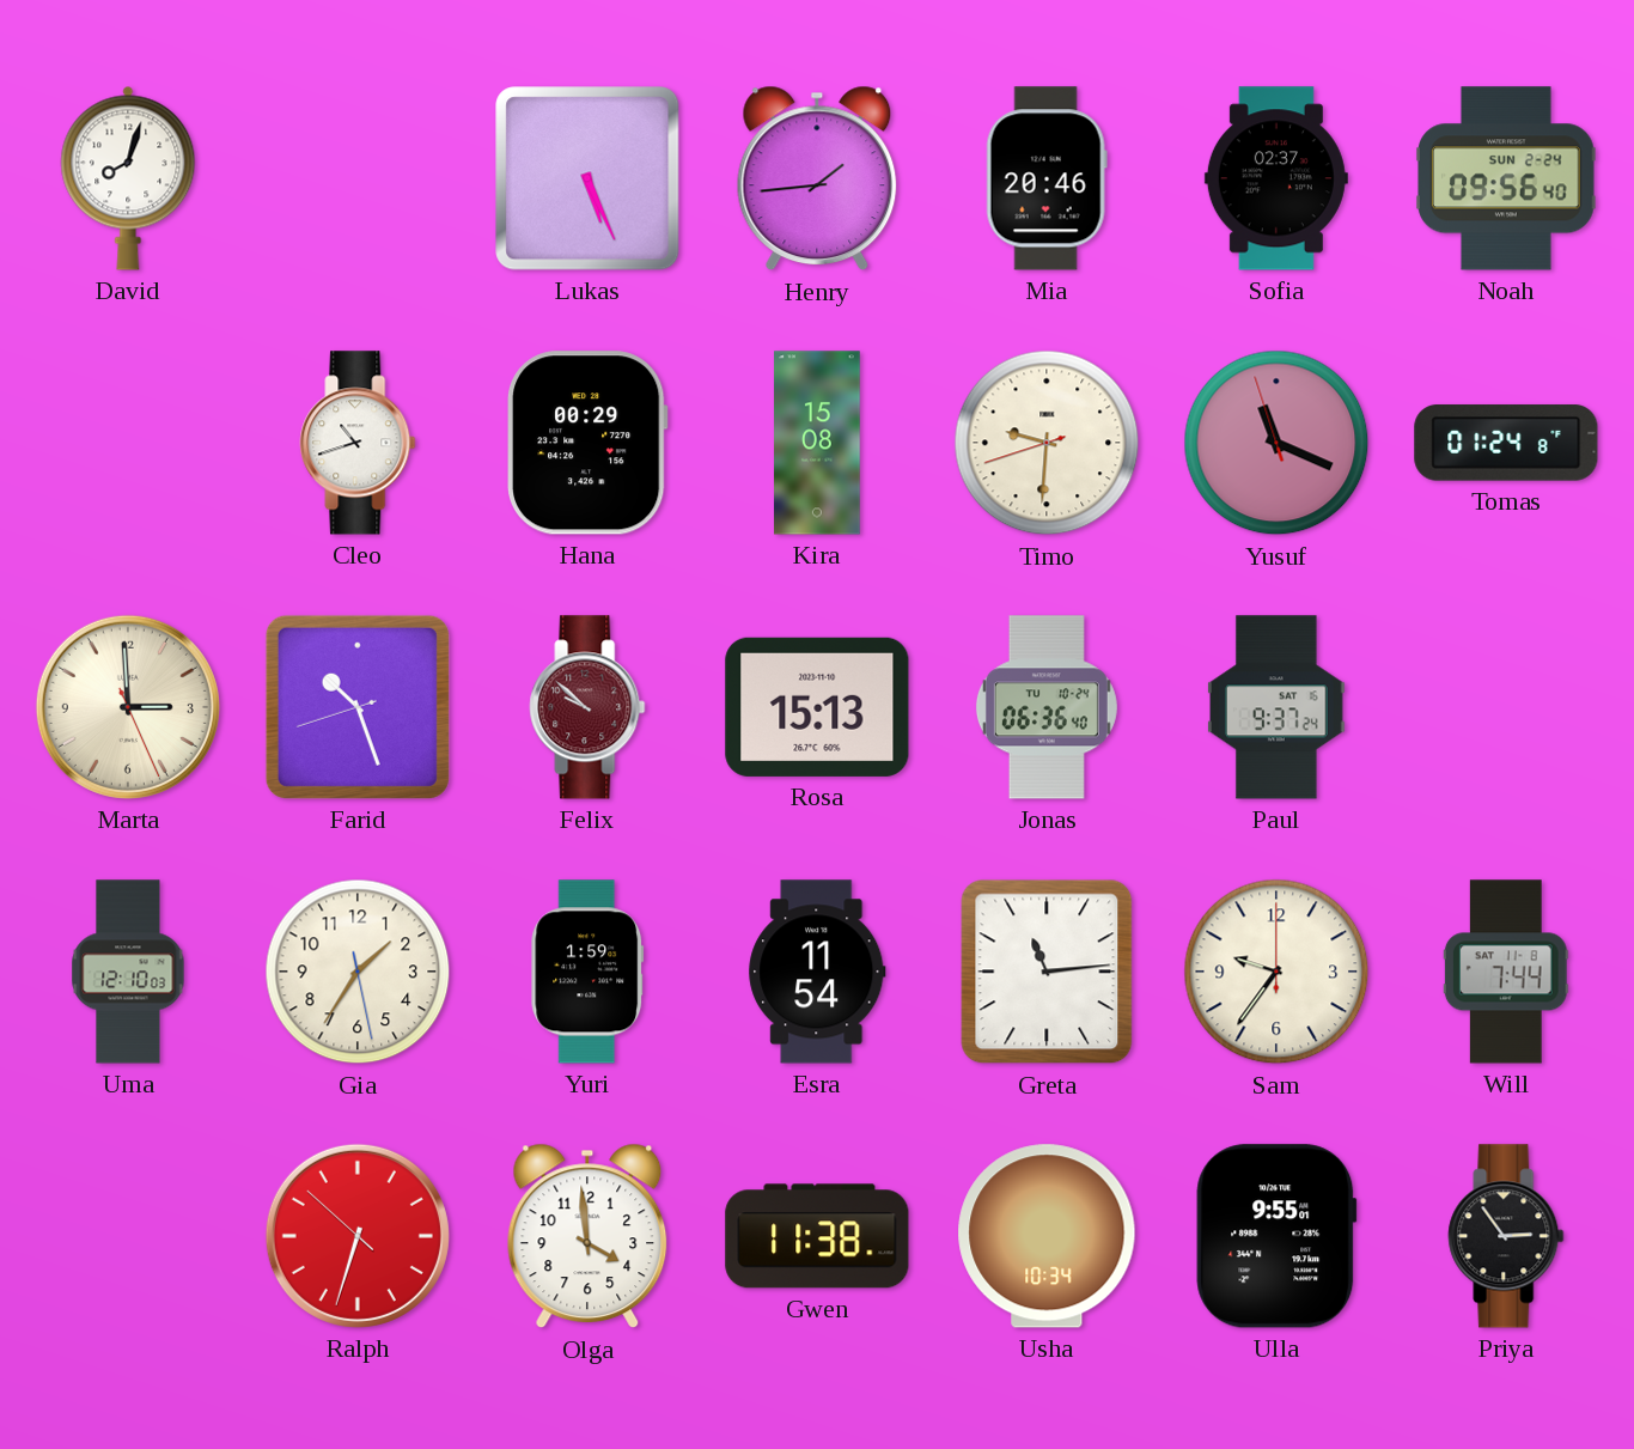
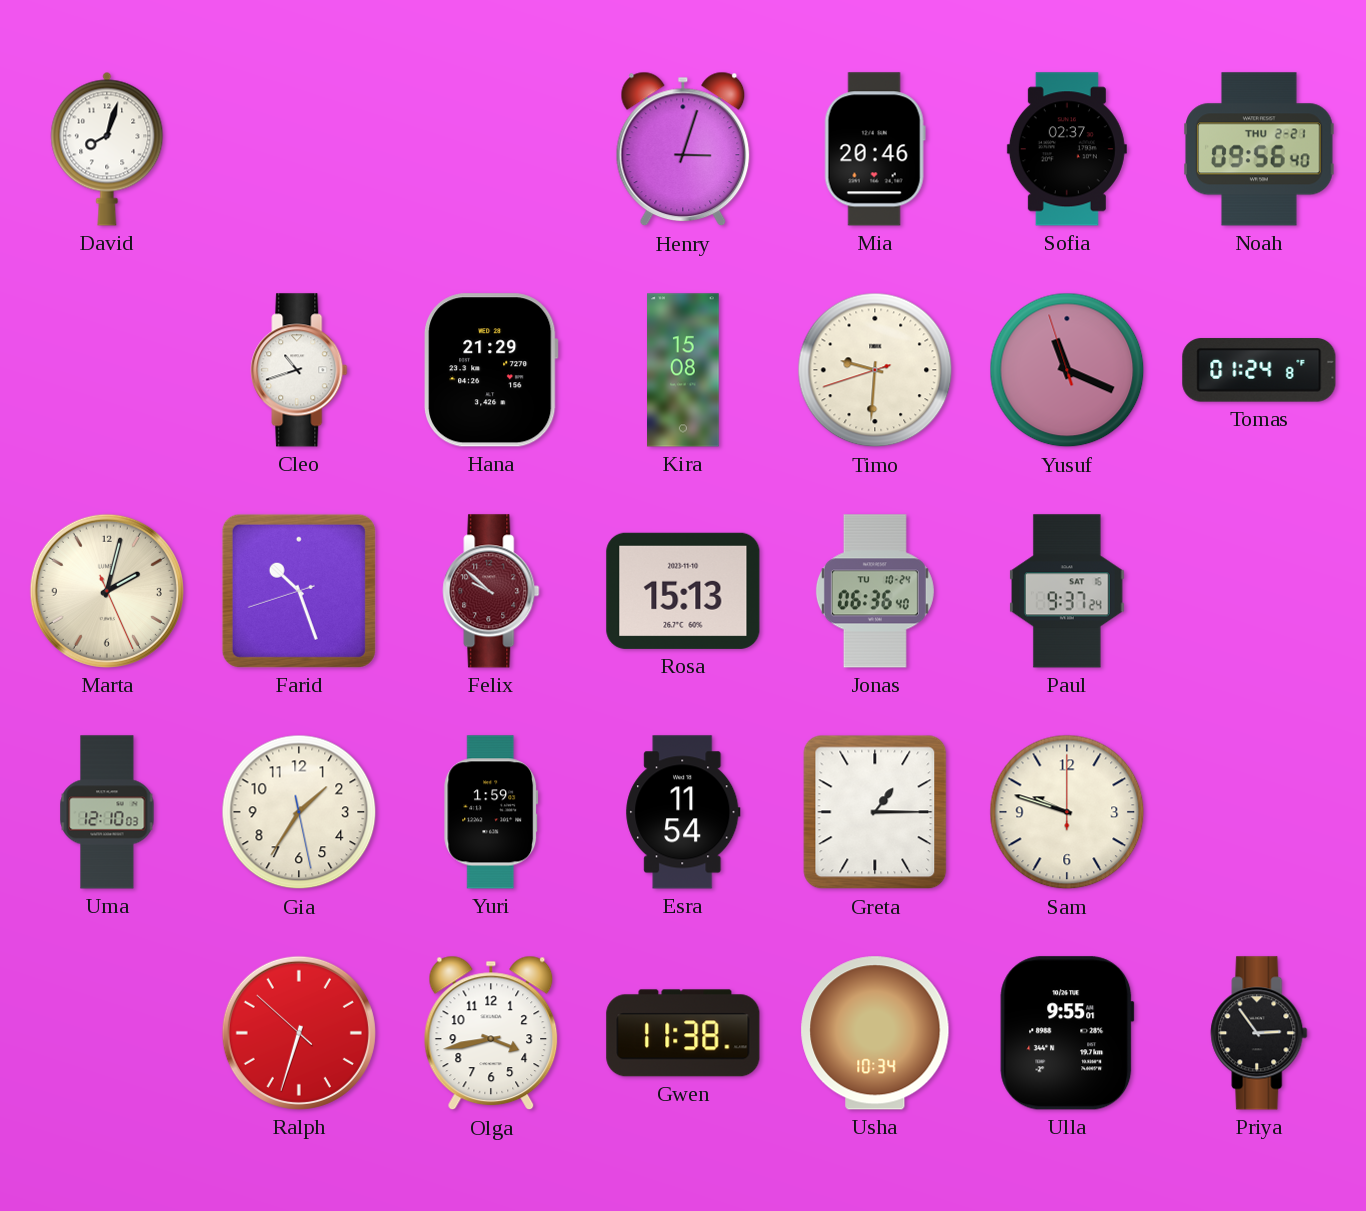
Lukas: 5:26 -> none
Henry: 1:44 -> 3:03
Noah date: SUN 2-24 -> THU 2-21
Hana: 00:29 -> 21:29
Marta: 2:59 -> 2:02
Greta: 11:14 -> 1:15
Sam: 9:36 -> 9:48
Will: 7:44 -> none
Olga: 3:59 -> 3:43
